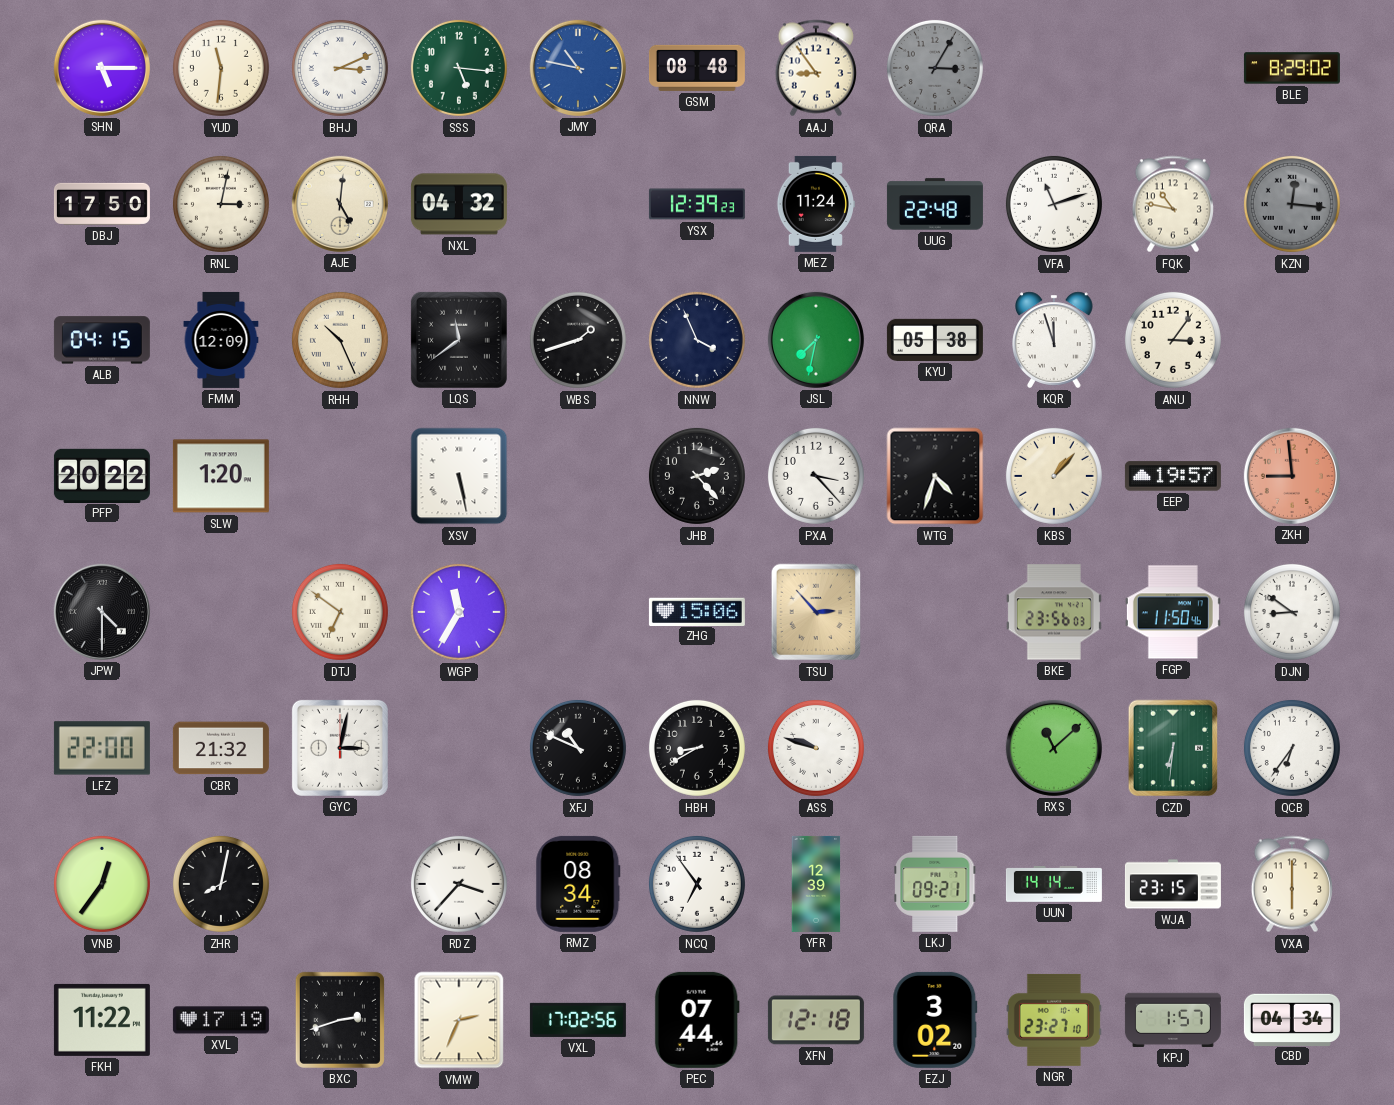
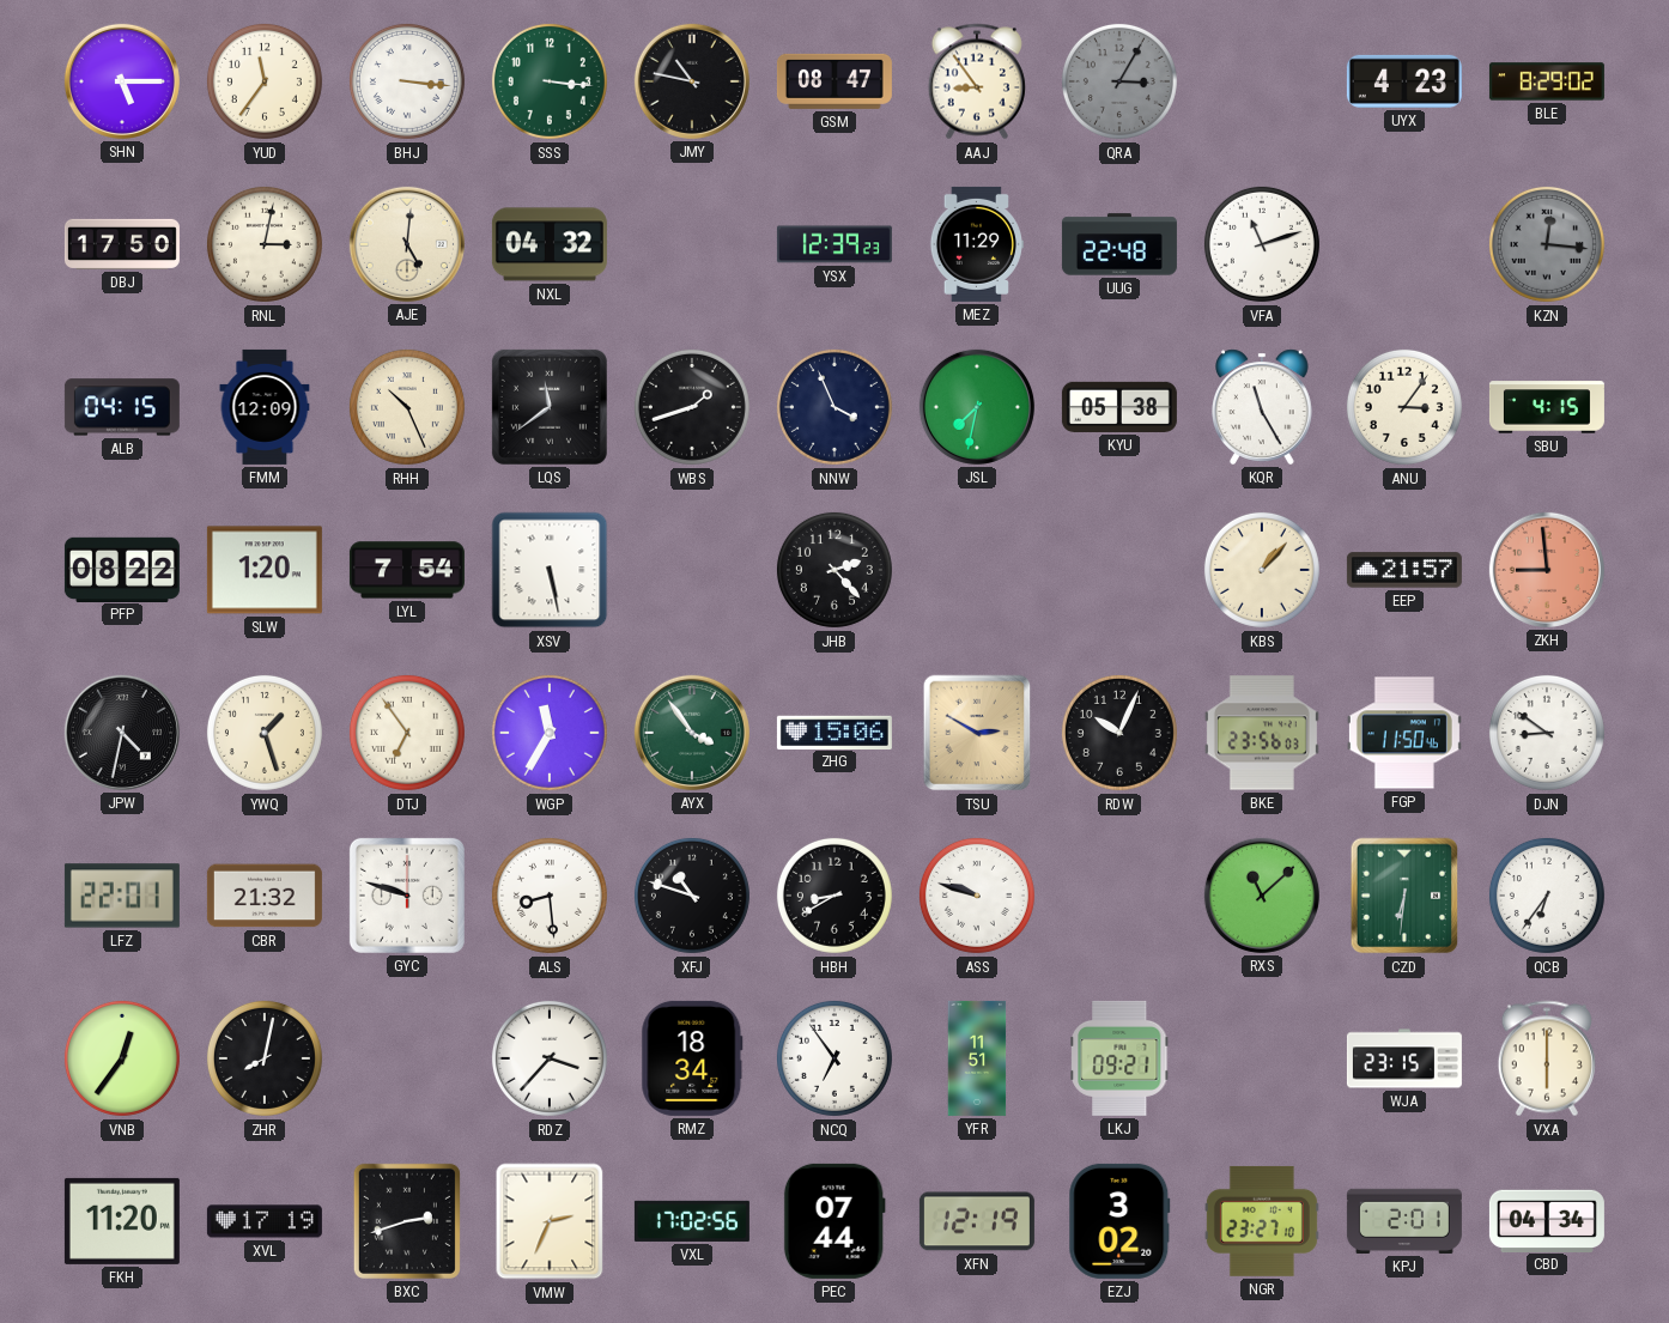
YUD: 11:31 -> 11:36
BHJ: 3:11 -> 3:16
SSS: 5:16 -> 3:16
JMY dial: blue -> black
GSM: 08:48 -> 08:47
UYX: none -> 4:23
MEZ: 11:24 -> 11:29
FQK: 10:47 -> none
KQR: 11:57 -> 11:25
SBU: none -> 4:15
PFP: 20:22 -> 08:22
LYL: none -> 7:54
PXA: 3:23 -> none
WTG: 4:33 -> none
EEP: 19:57 -> 21:57
JPW: 4:30 -> 4:32
YWQ: none -> 1:27
DTJ: 6:51 -> 6:54
AYX: none -> 3:54
TSU: 2:53 -> 2:50
RDW: none -> 10:04
LFZ: 22:00 -> 22:01
GYC: 3:02 -> 9:48
ALS: none -> 8:29
XFJ: 10:49 -> 10:48
RMZ: 08:34 -> 18:34
YFR: 12:39 -> 11:51
UUN: 14:14 -> none
FKH: 11:22 -> 11:20
XFN: 12:18 -> 12:19
KPJ: 1:57 -> 2:01
